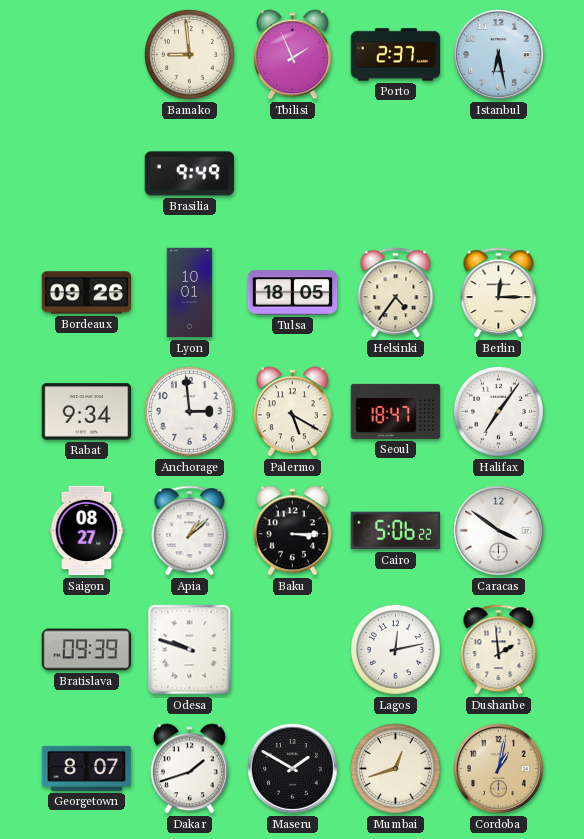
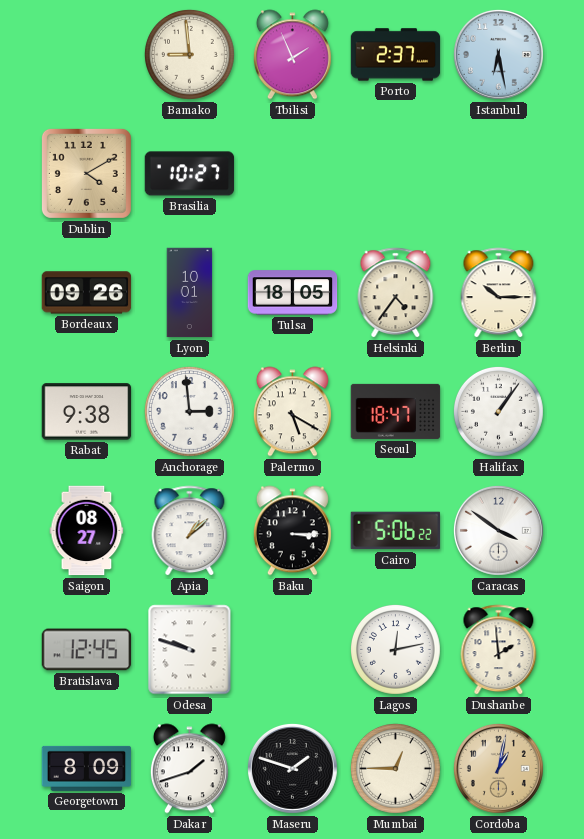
Dublin: none -> 4:10
Brasilia: 9:49 -> 10:27
Berlin: 12:15 -> 10:15
Rabat: 9:34 -> 9:38
Halifax: 7:06 -> 1:06
Bratislava: 09:39 -> 12:45
Georgetown: 8:07 -> 8:09
Maseru: 1:50 -> 1:48
Mumbai: 12:42 -> 12:45
